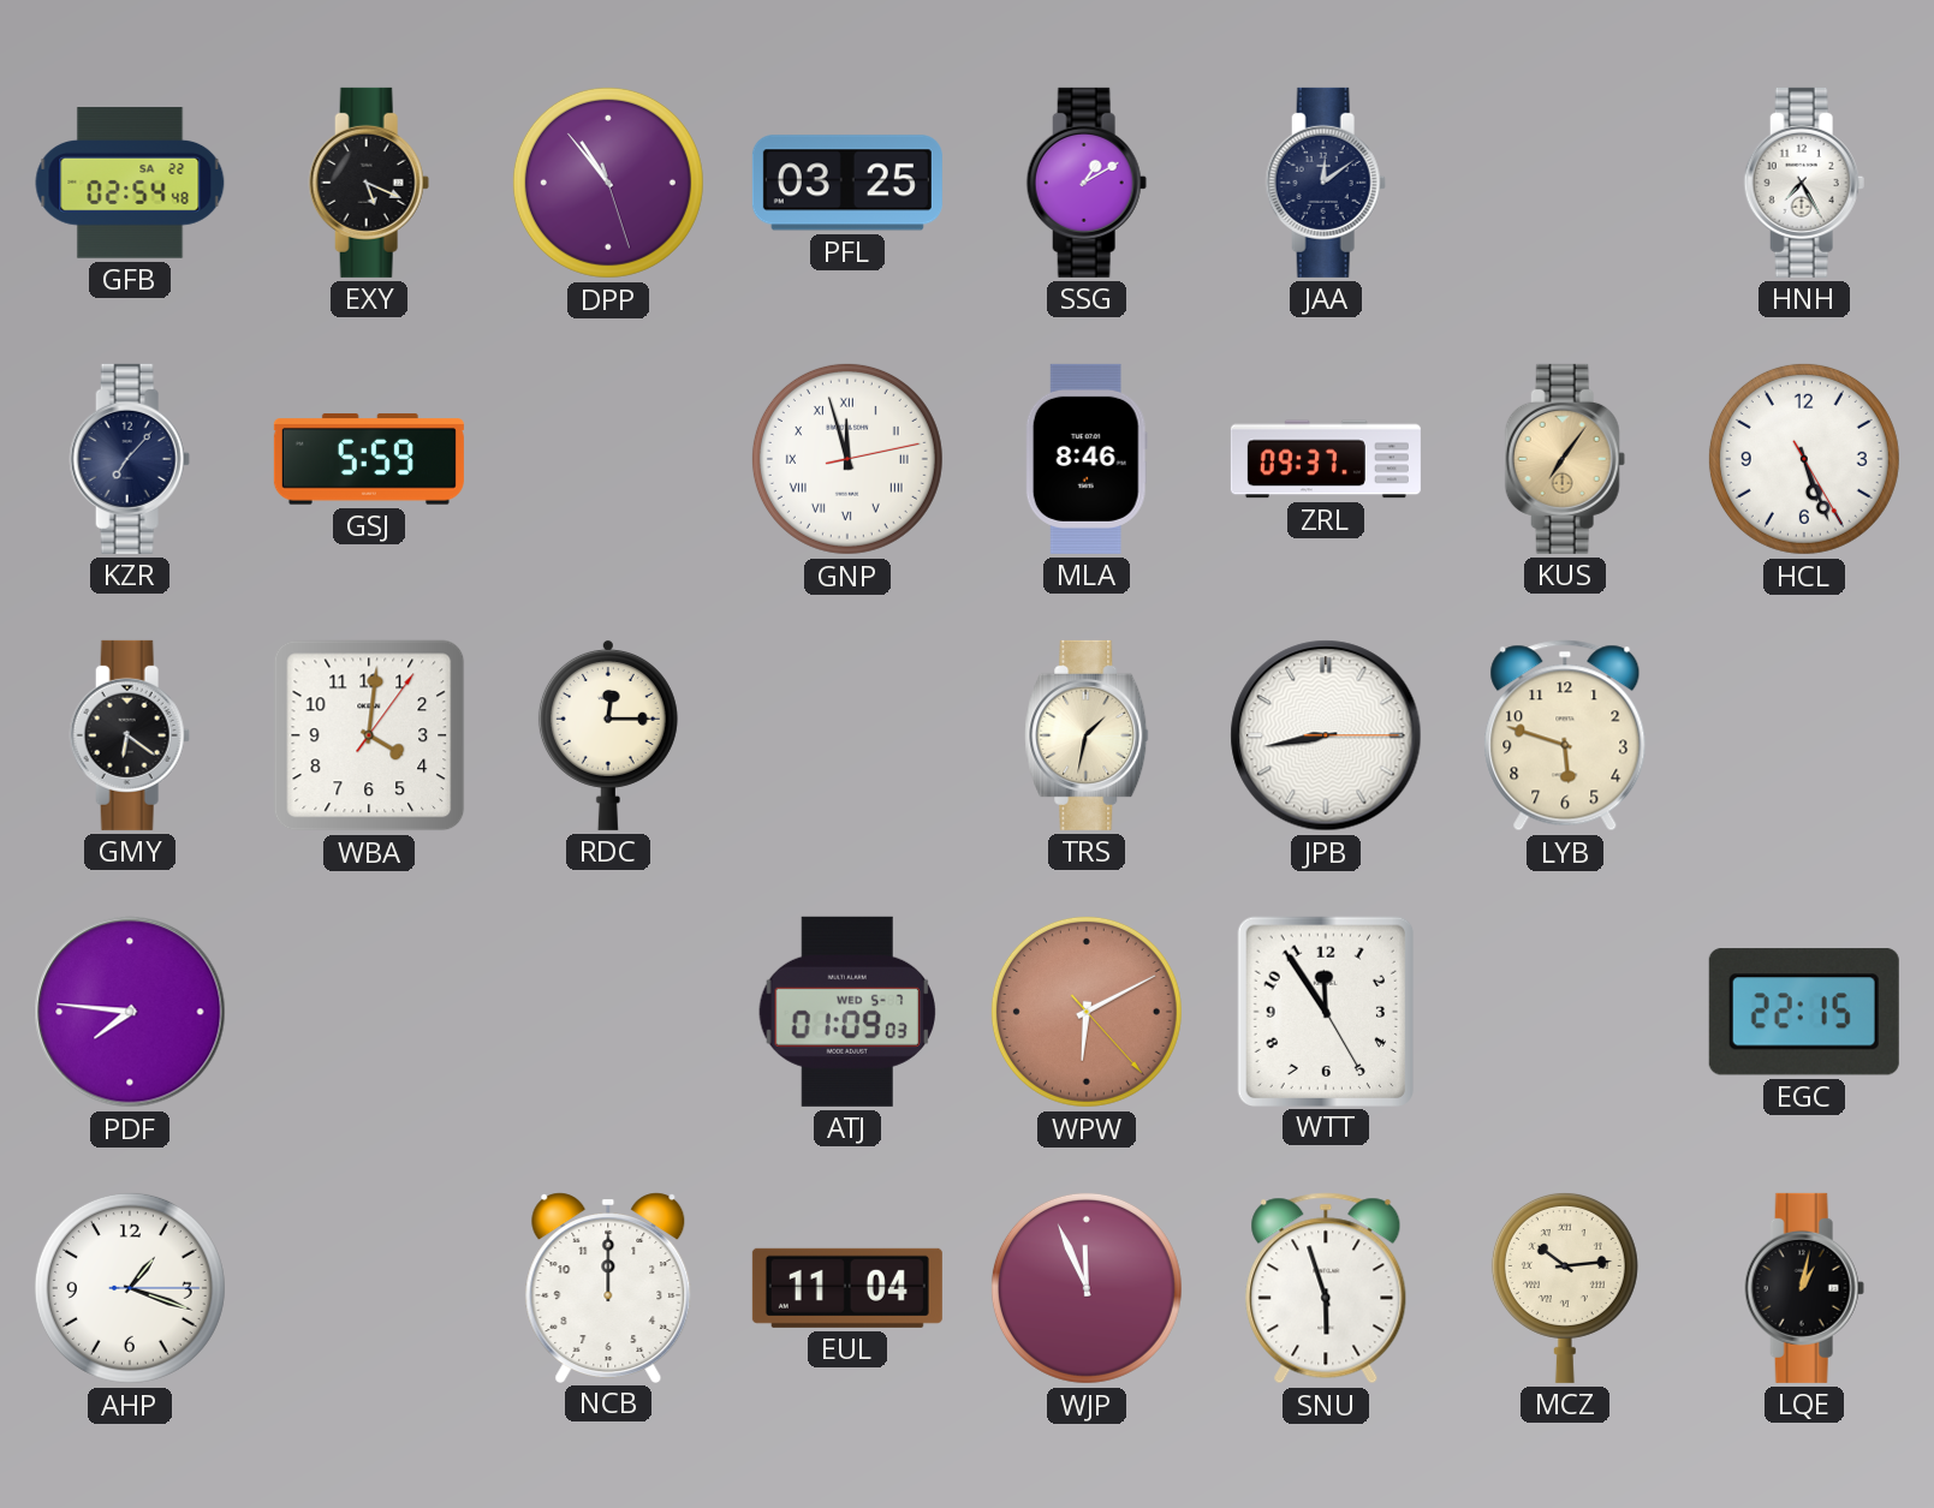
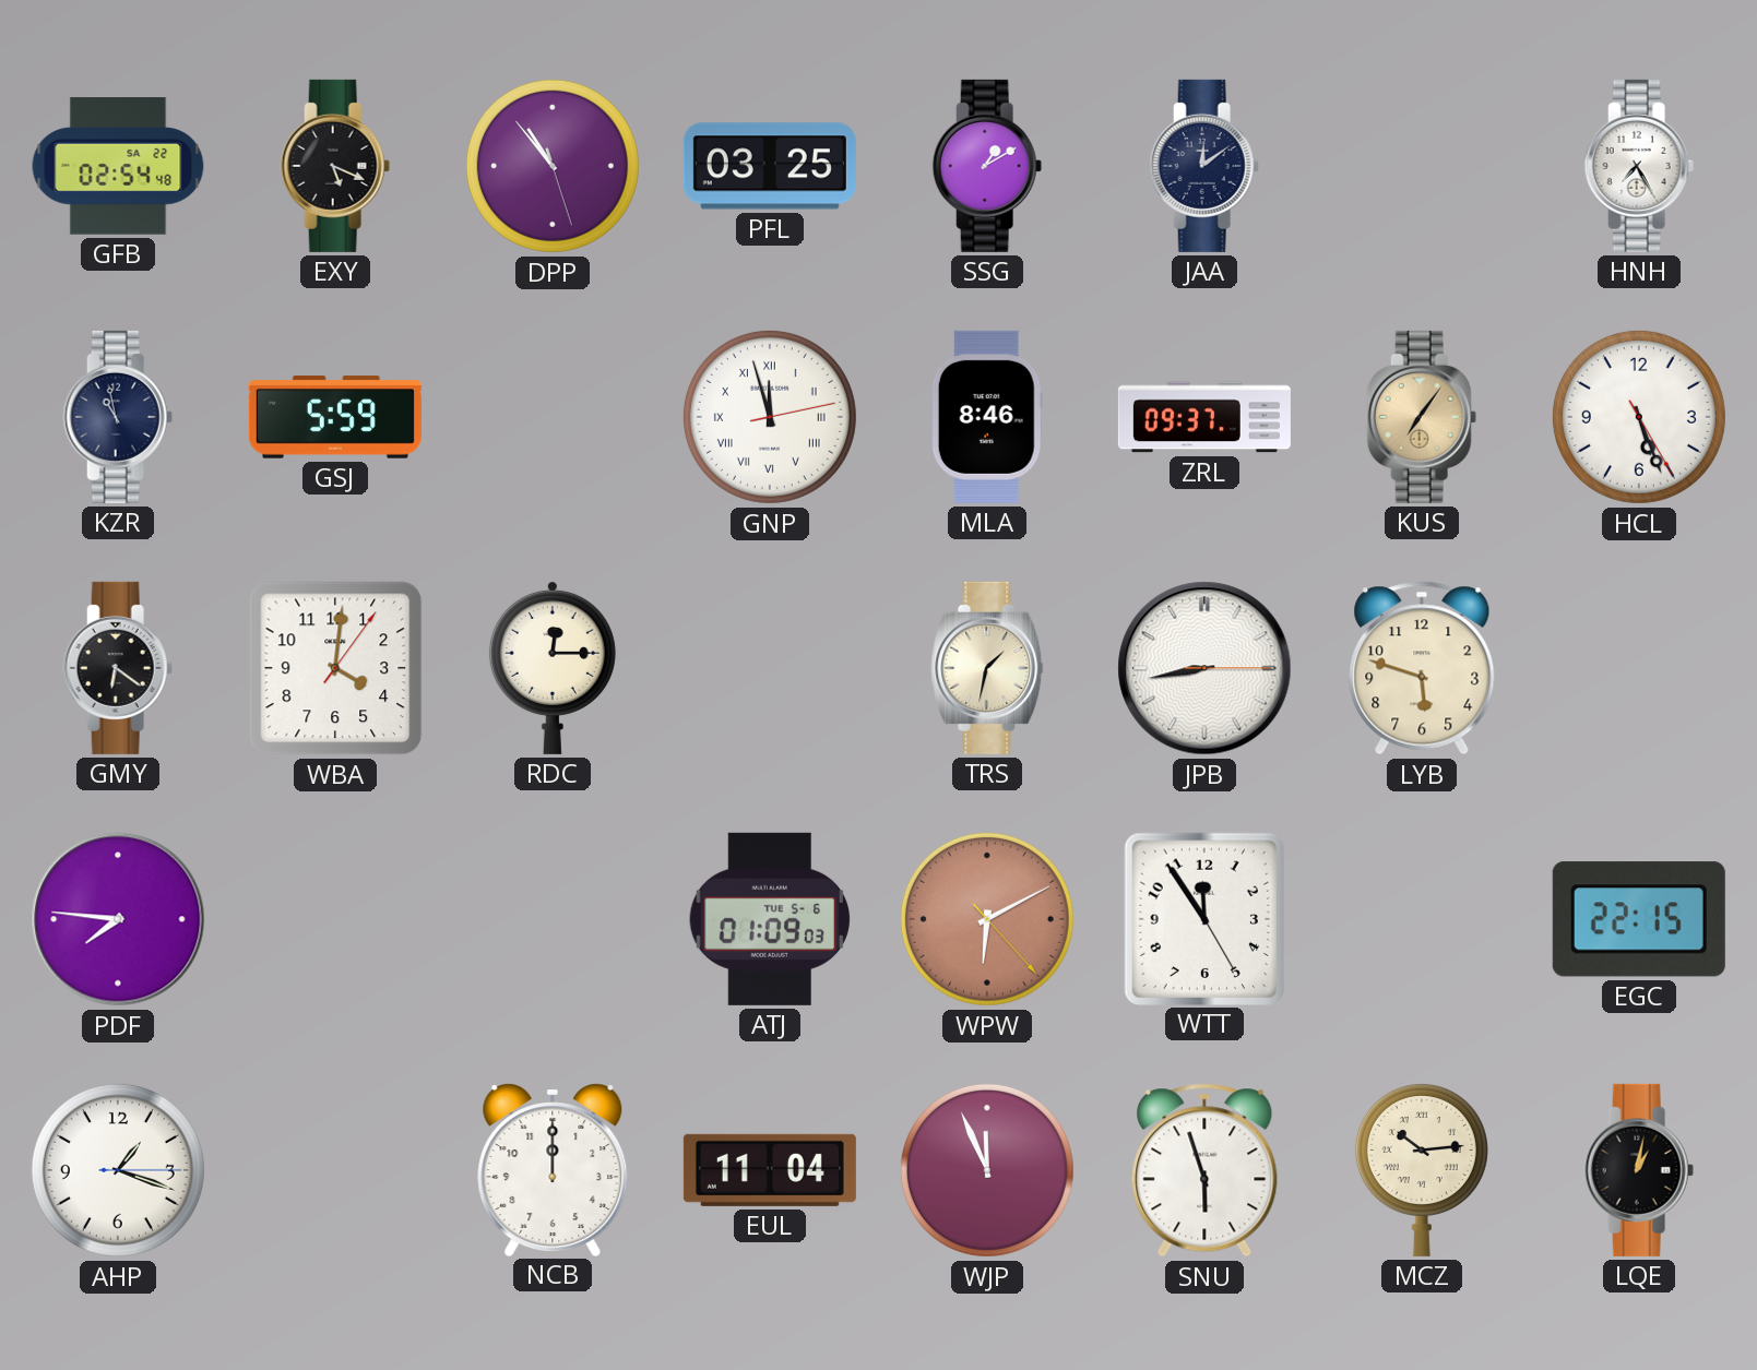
KZR: 7:07 -> 10:58
ATJ date: WED 5-7 -> TUE 5-6
